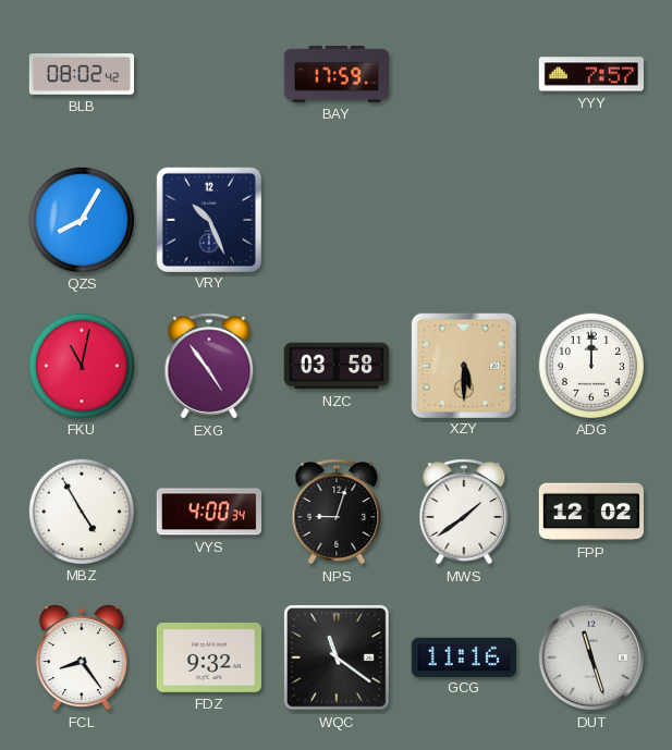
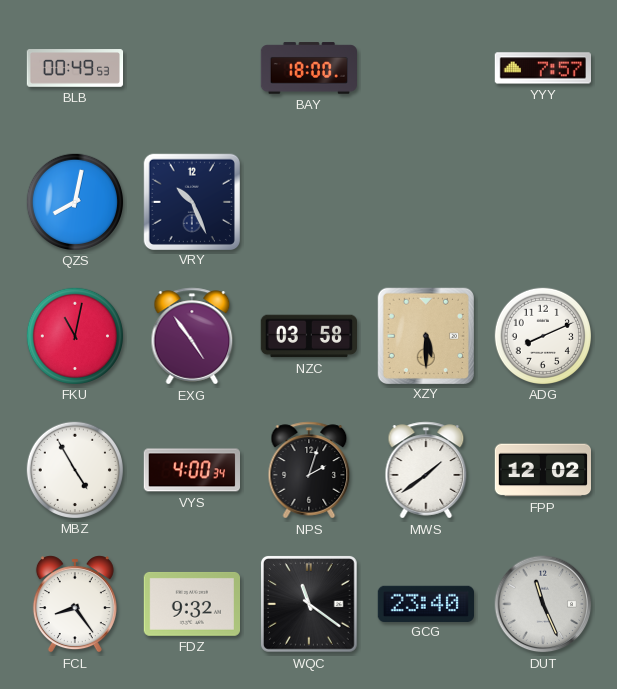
BLB: 08:02 -> 00:49
BAY: 17:59 -> 18:00
QZS: 8:05 -> 8:02
ADG: 12:00 -> 8:11
NPS: 9:03 -> 2:03
GCG: 11:16 -> 23:40
DUT: 11:27 -> 11:26
